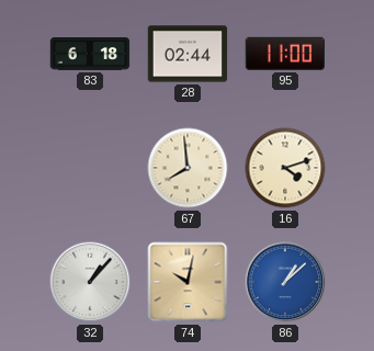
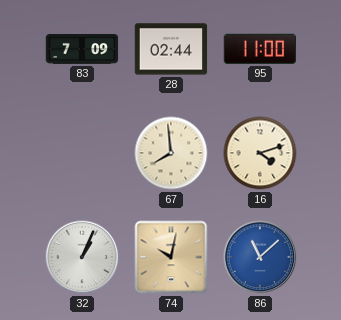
83: 6:18 -> 7:09
32: 1:07 -> 1:04
86: 1:08 -> 11:08
